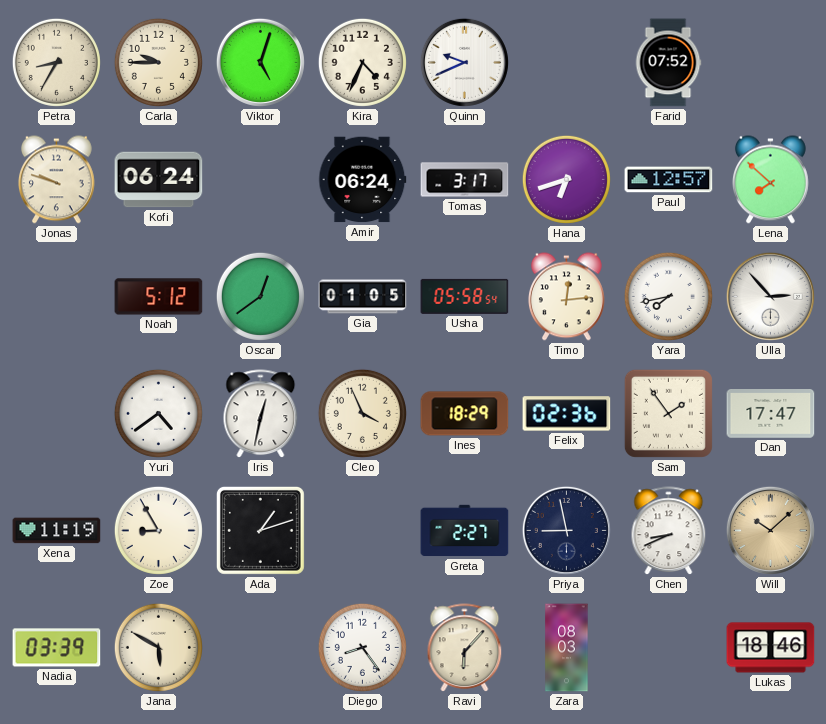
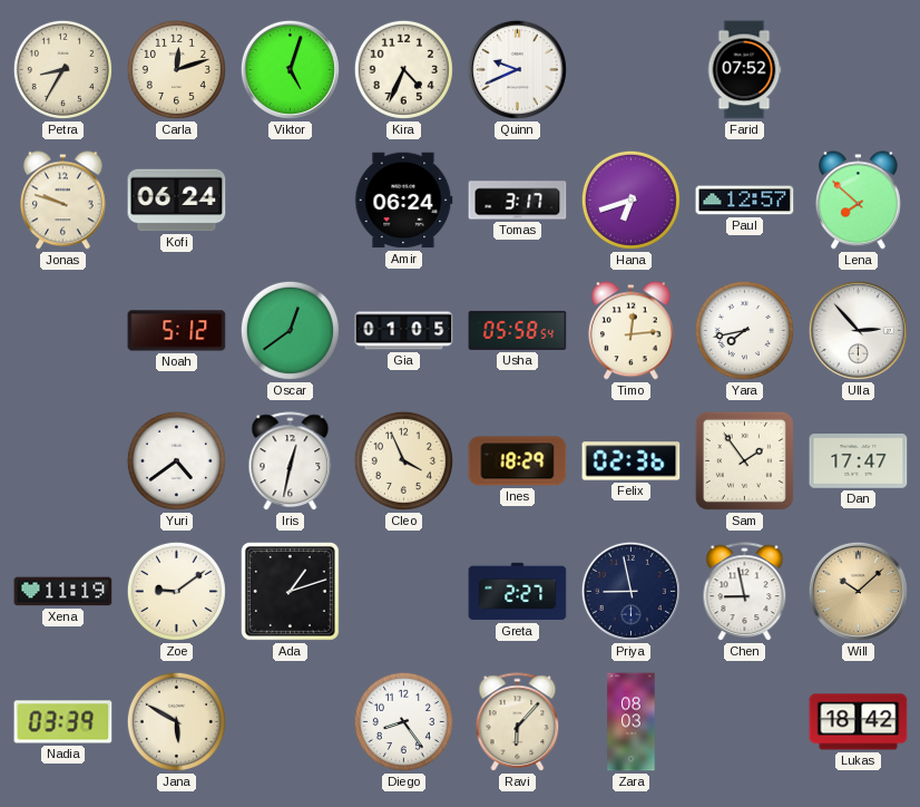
Carla: 9:45 -> 12:12
Zoe: 8:55 -> 9:09
Chen: 8:41 -> 8:58
Lukas: 18:46 -> 18:42
